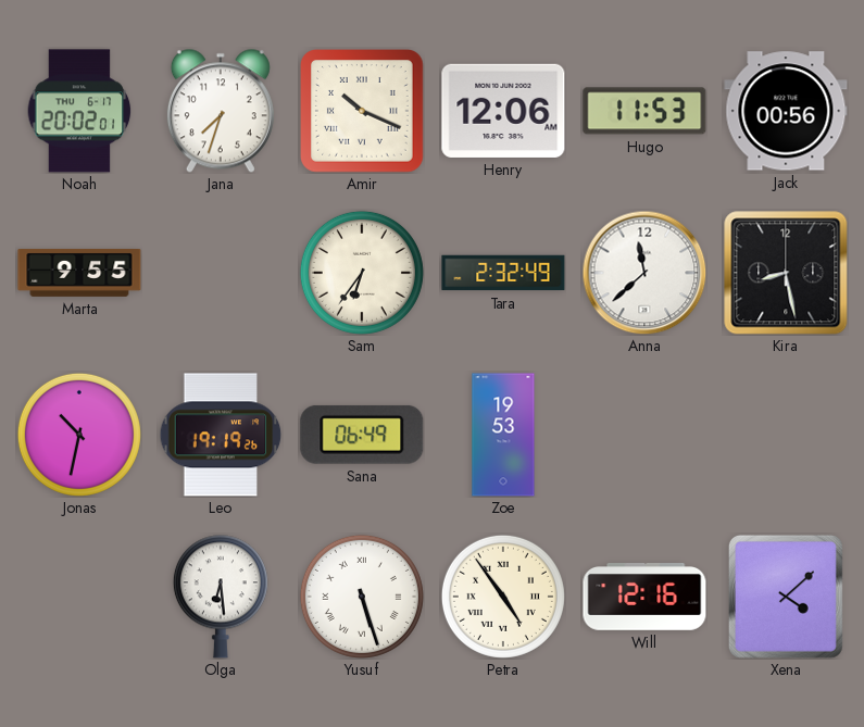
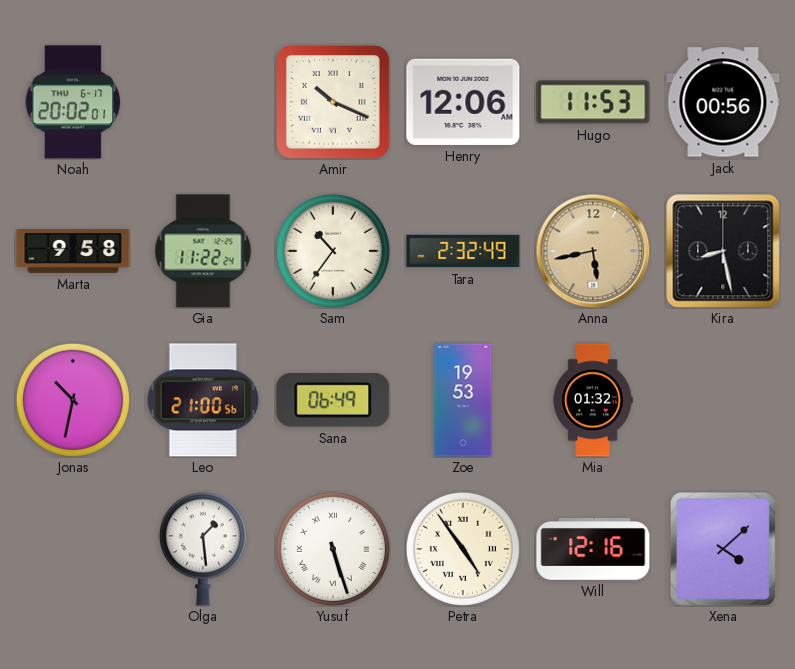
Jana: 7:33 -> none
Marta: 9:55 -> 9:58
Gia: none -> 11:22
Sam: 6:36 -> 10:36
Anna: 11:38 -> 5:43
Anna dial: white -> champagne
Leo: 19:19 -> 21:00
Mia: none -> 01:32
Olga: 6:29 -> 1:29
